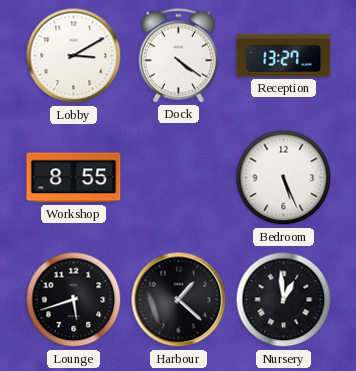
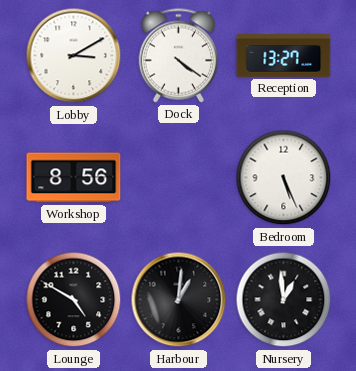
Workshop: 8:55 -> 8:56
Lounge: 5:42 -> 4:50
Harbour: 1:22 -> 1:01
